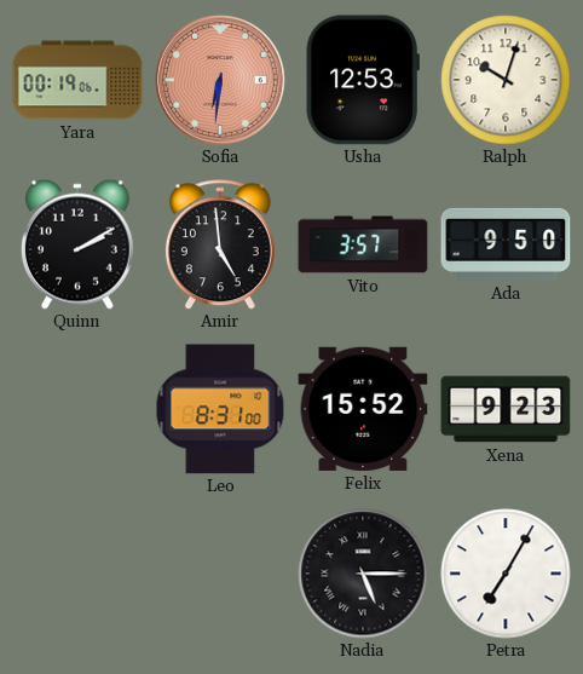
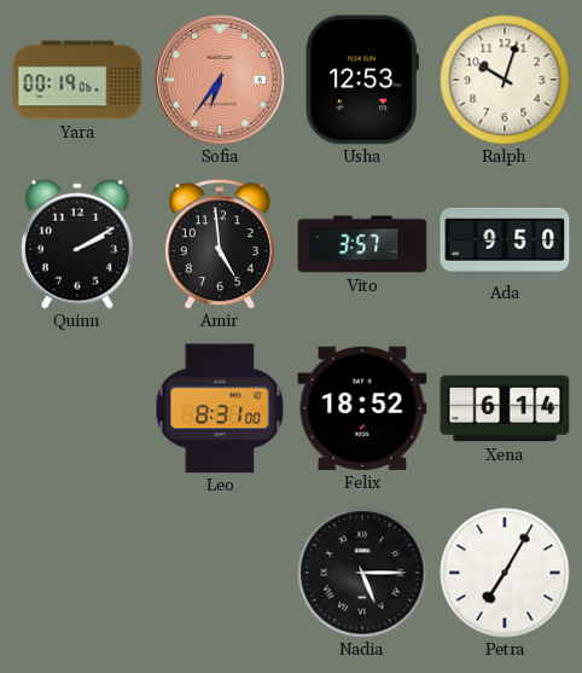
Sofia: 6:31 -> 6:36
Felix: 15:52 -> 18:52
Xena: 9:23 -> 6:14
